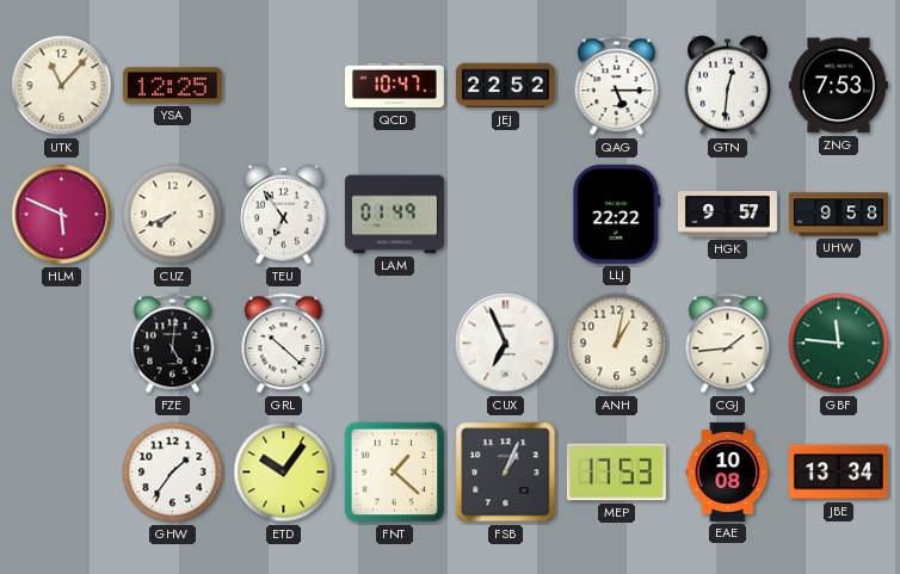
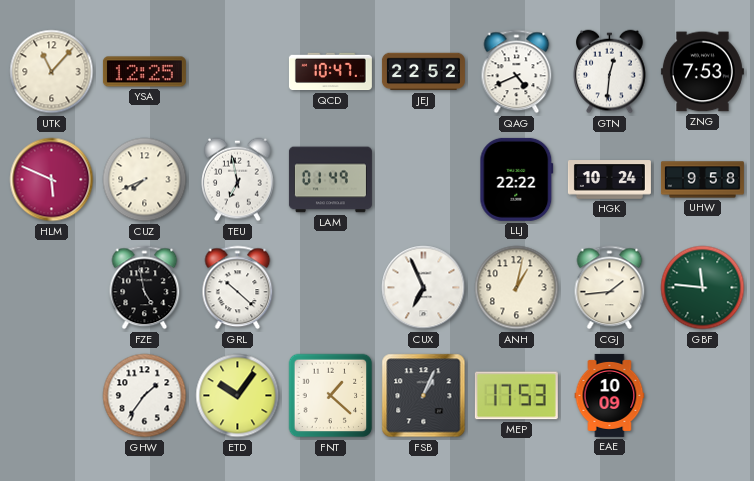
QAG: 5:15 -> 4:41
TEU: 6:54 -> 6:58
HGK: 9:57 -> 10:24
FZE: 5:01 -> 4:58
EAE: 10:08 -> 10:09
JBE: 13:34 -> none
